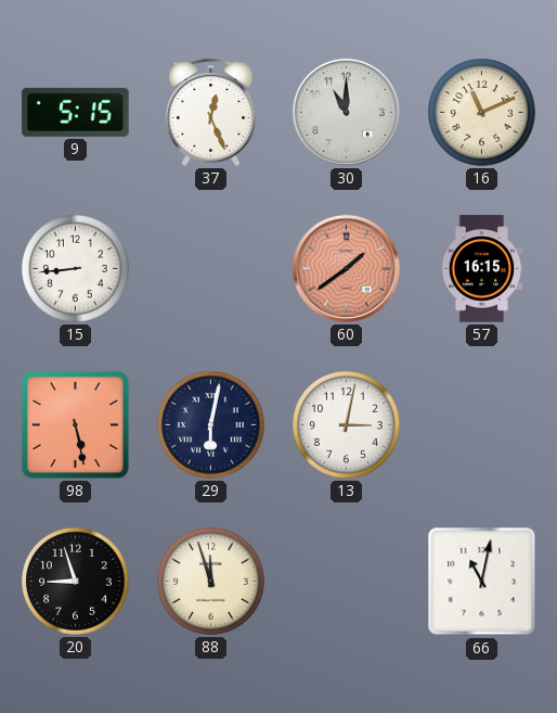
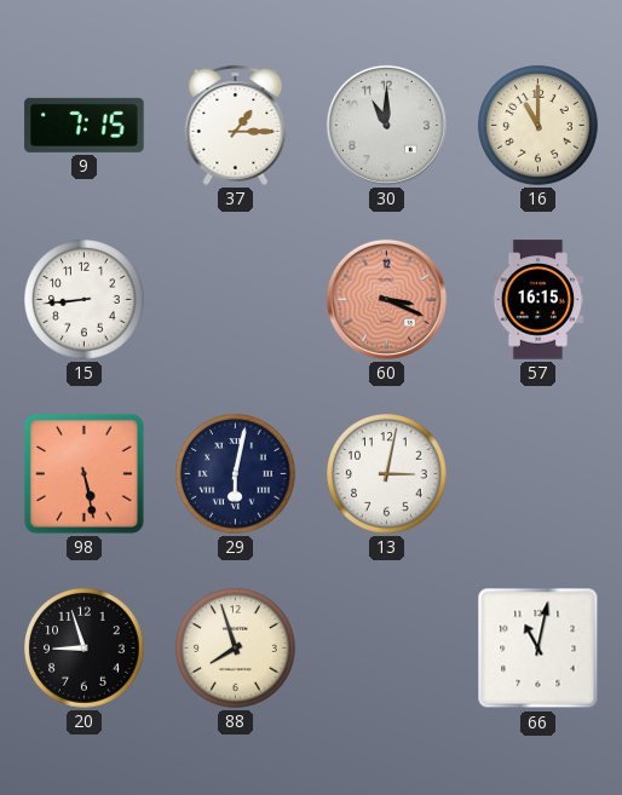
9: 5:15 -> 7:15
37: 12:26 -> 1:15
16: 11:11 -> 11:00
60: 1:39 -> 3:19
88: 11:57 -> 7:57
